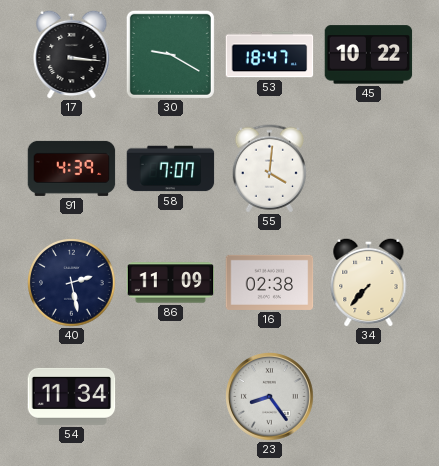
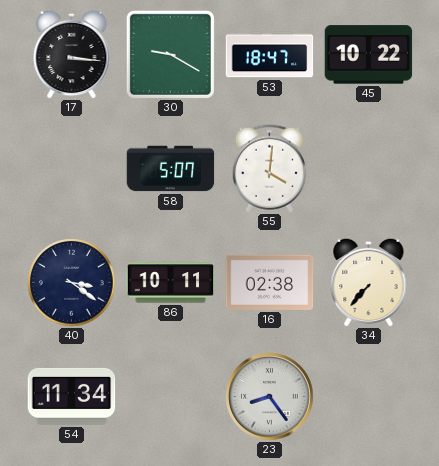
91: 4:39 -> none
58: 7:07 -> 5:07
40: 2:28 -> 3:21
86: 11:09 -> 10:11
